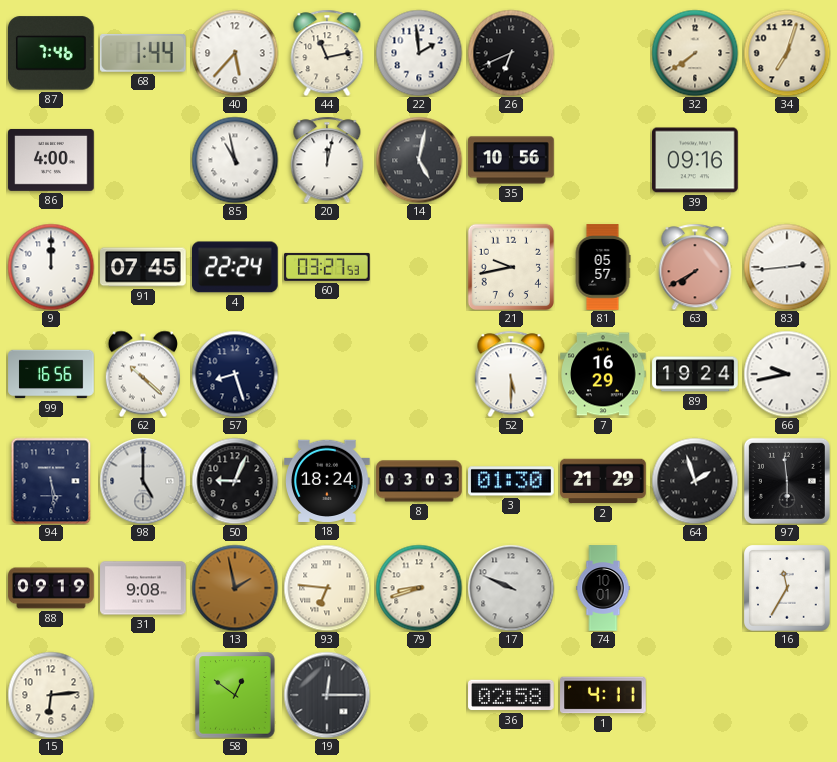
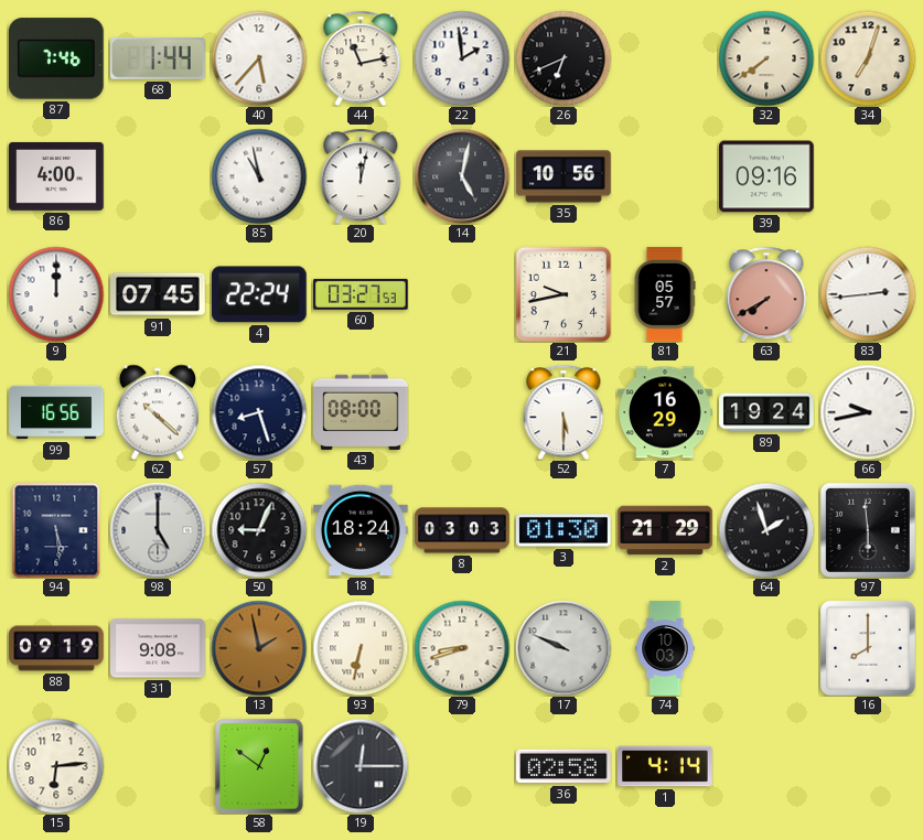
43: none -> 08:00
93: 6:46 -> 6:32
74: 10:01 -> 10:03
16: 11:35 -> 8:00
1: 4:11 -> 4:14
